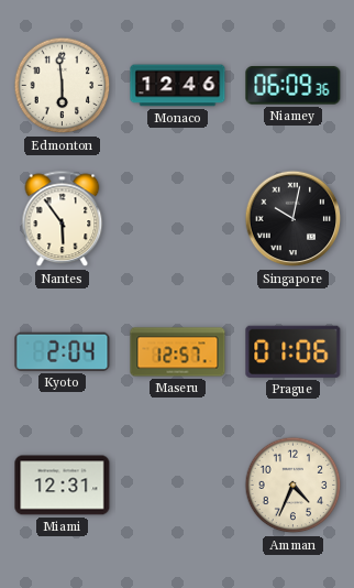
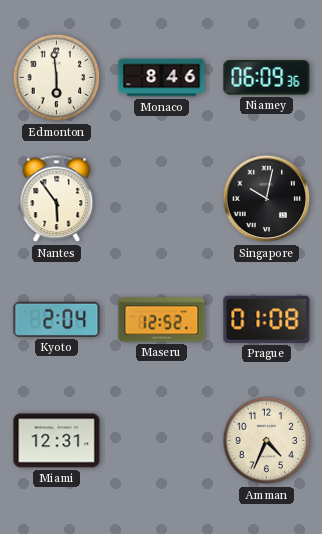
Monaco: 12:46 -> 8:46
Maseru: 12:57 -> 12:52
Prague: 01:06 -> 01:08
